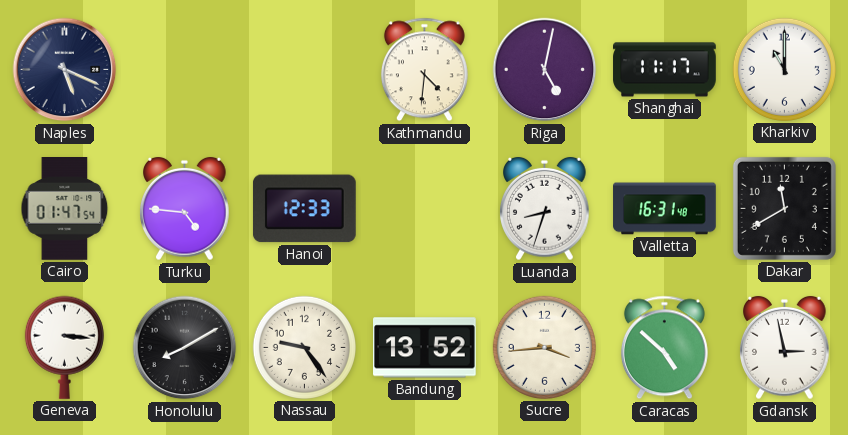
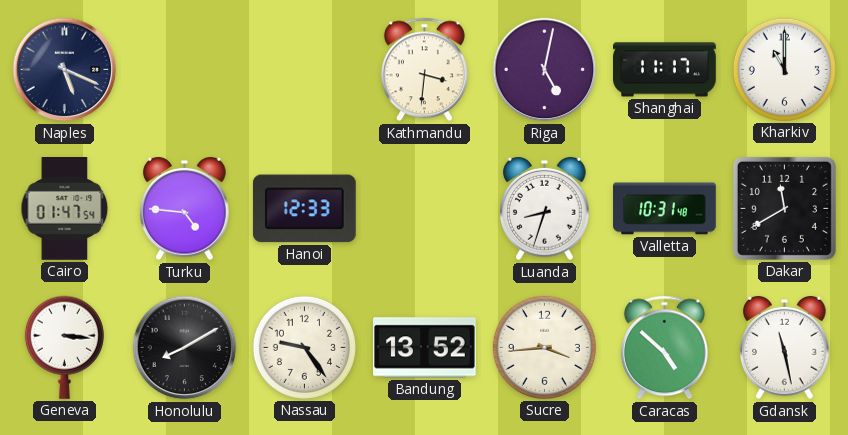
Kathmandu: 4:31 -> 3:31
Valletta: 16:31 -> 10:31
Gdansk: 2:58 -> 11:28
